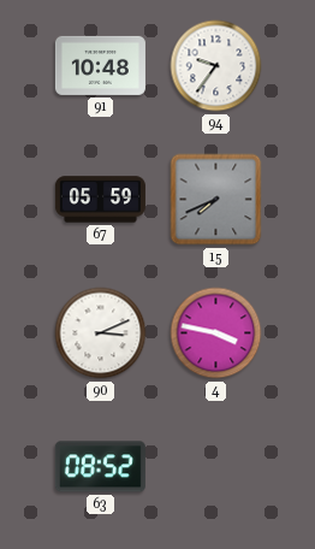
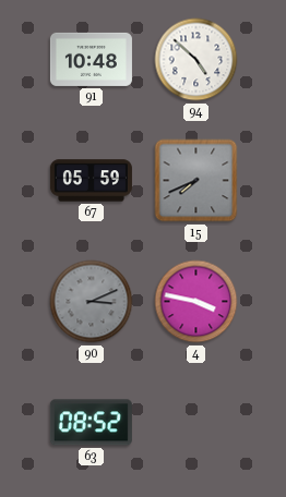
94: 9:36 -> 4:52
90 dial: white -> grey
